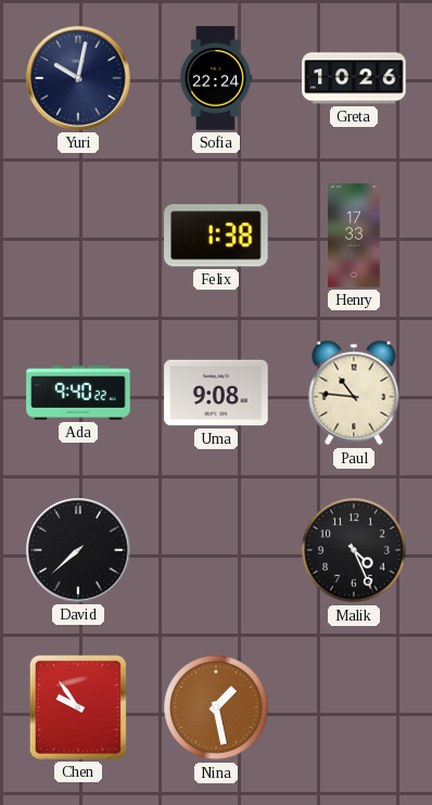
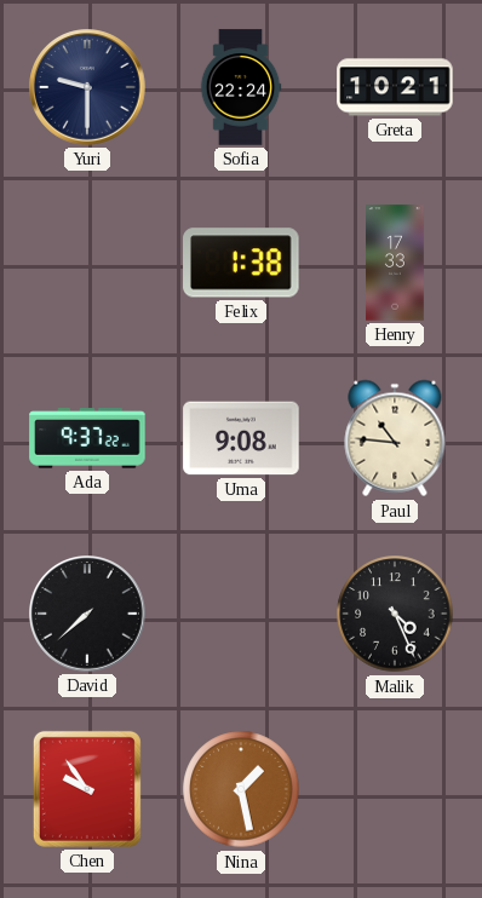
Yuri: 10:02 -> 9:30
Greta: 10:26 -> 10:21
Ada: 9:40 -> 9:37
